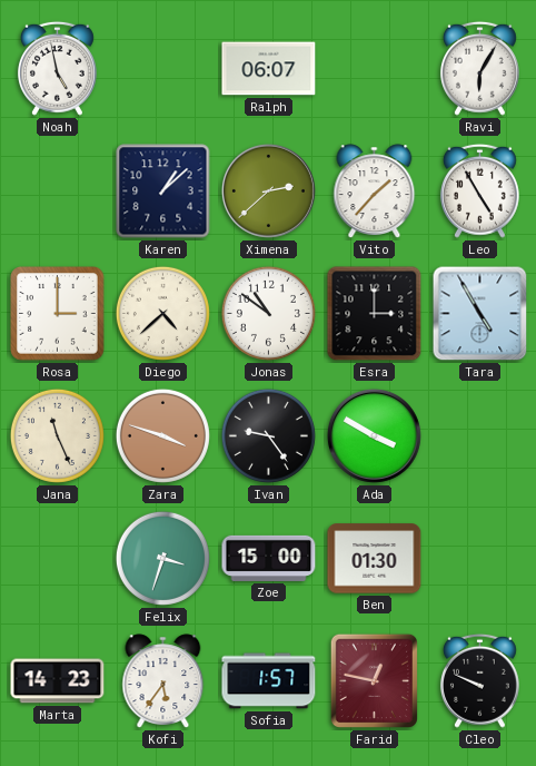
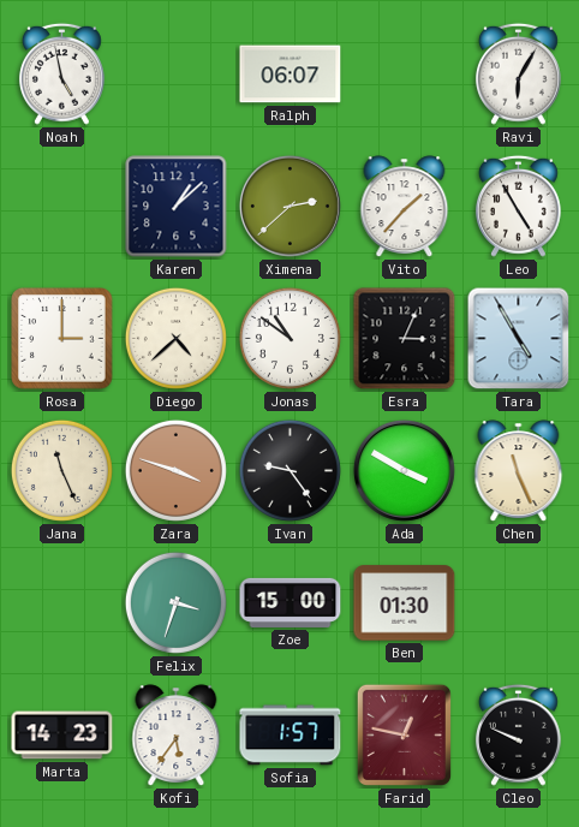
Esra: 3:00 -> 3:04
Chen: none -> 11:26
